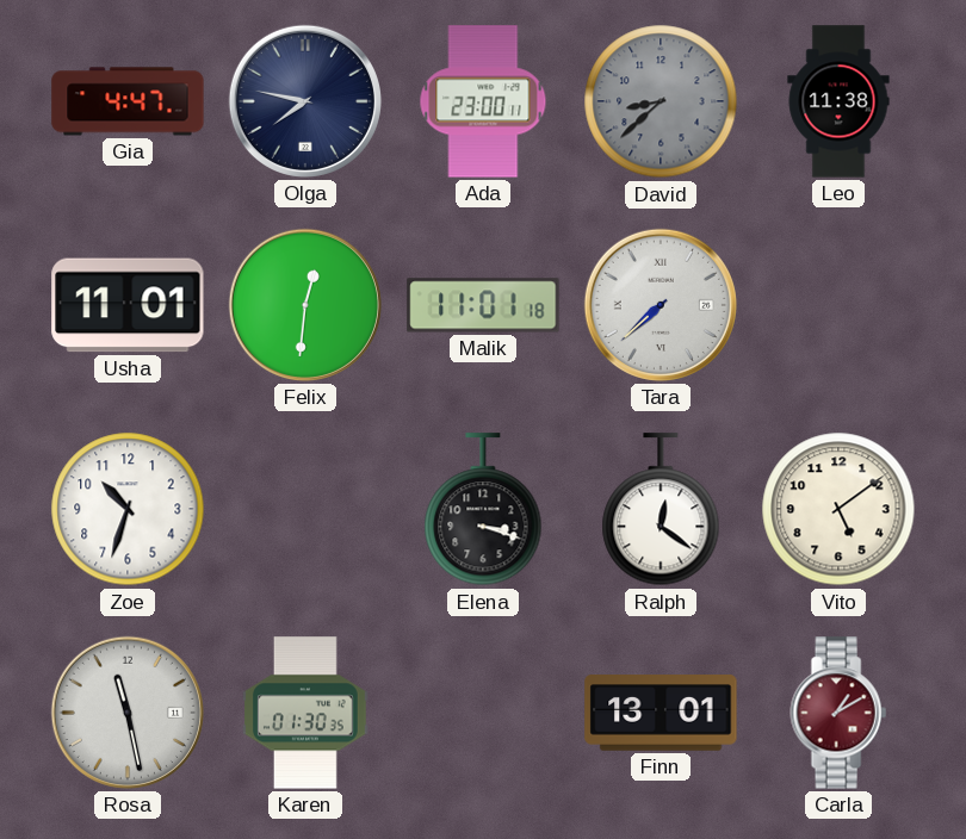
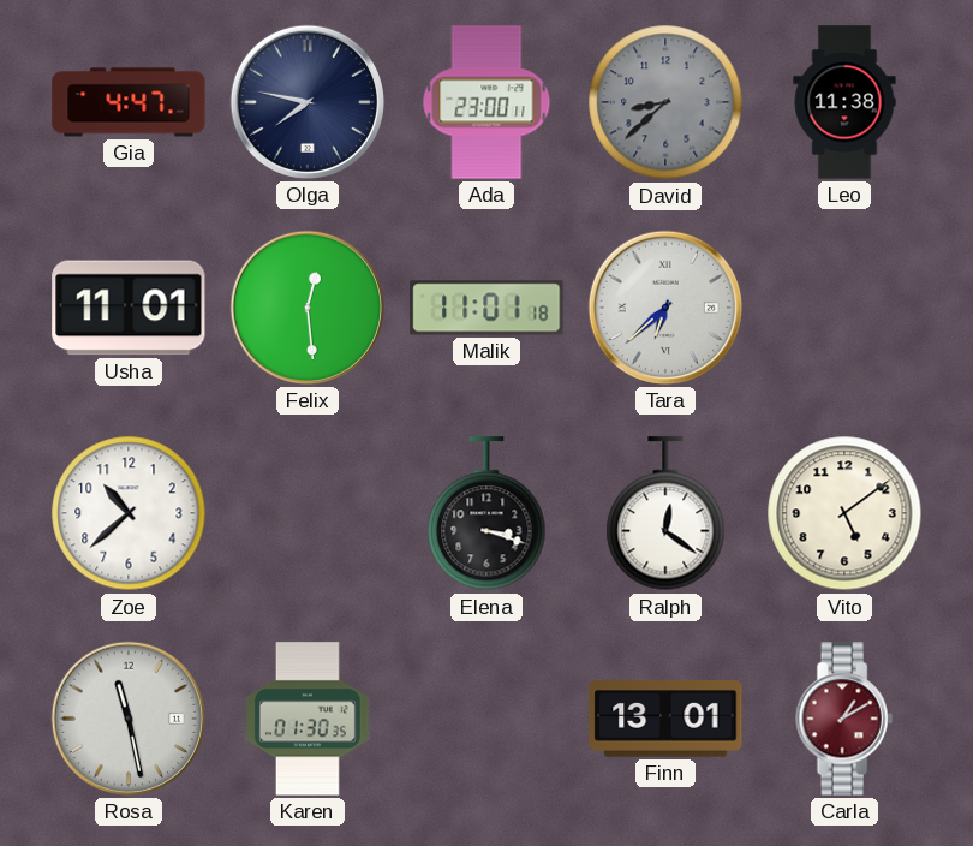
Felix: 12:31 -> 12:29
Tara: 7:38 -> 6:38
Zoe: 10:33 -> 10:38
